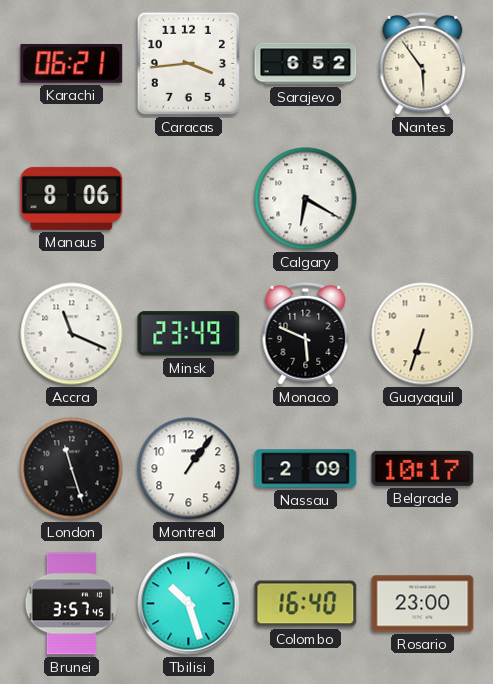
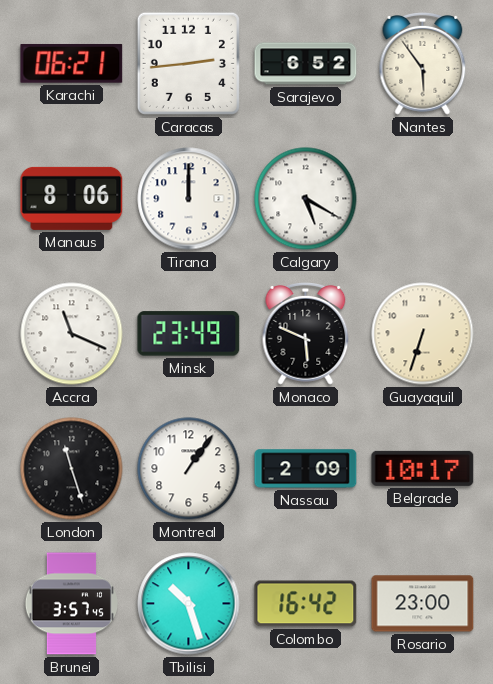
Caracas: 3:44 -> 2:44
Tirana: none -> 12:00
Calgary: 6:20 -> 5:20
Colombo: 16:40 -> 16:42
